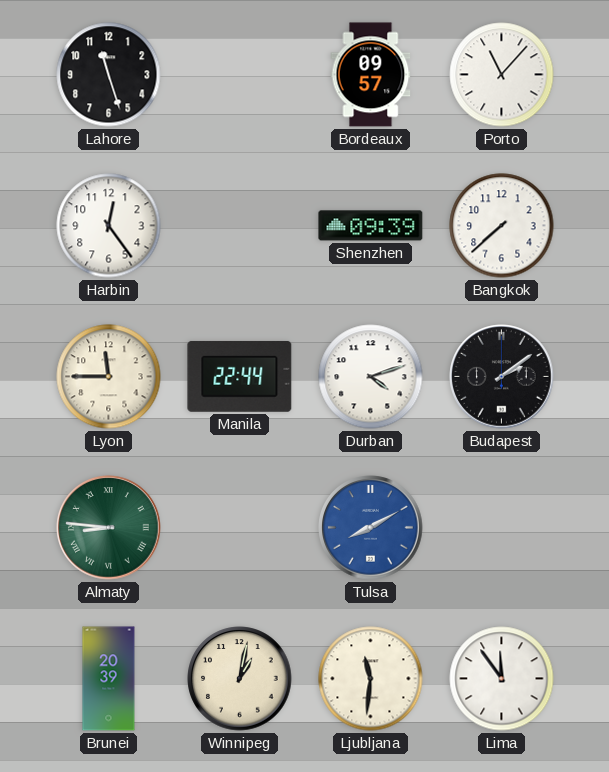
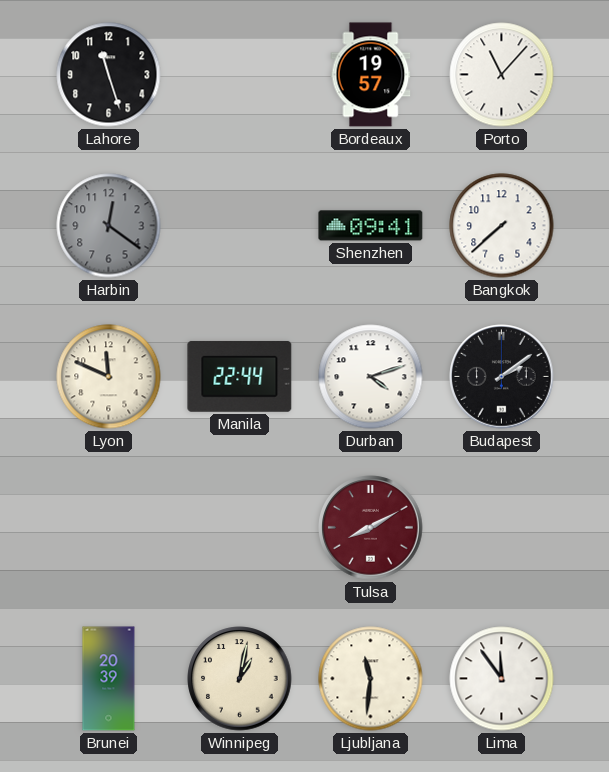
Bordeaux: 09:57 -> 19:57
Harbin: 12:24 -> 12:21
Harbin dial: white -> grey
Shenzhen: 09:39 -> 09:41
Lyon: 11:45 -> 11:49
Almaty: 8:46 -> none
Tulsa dial: blue -> burgundy
